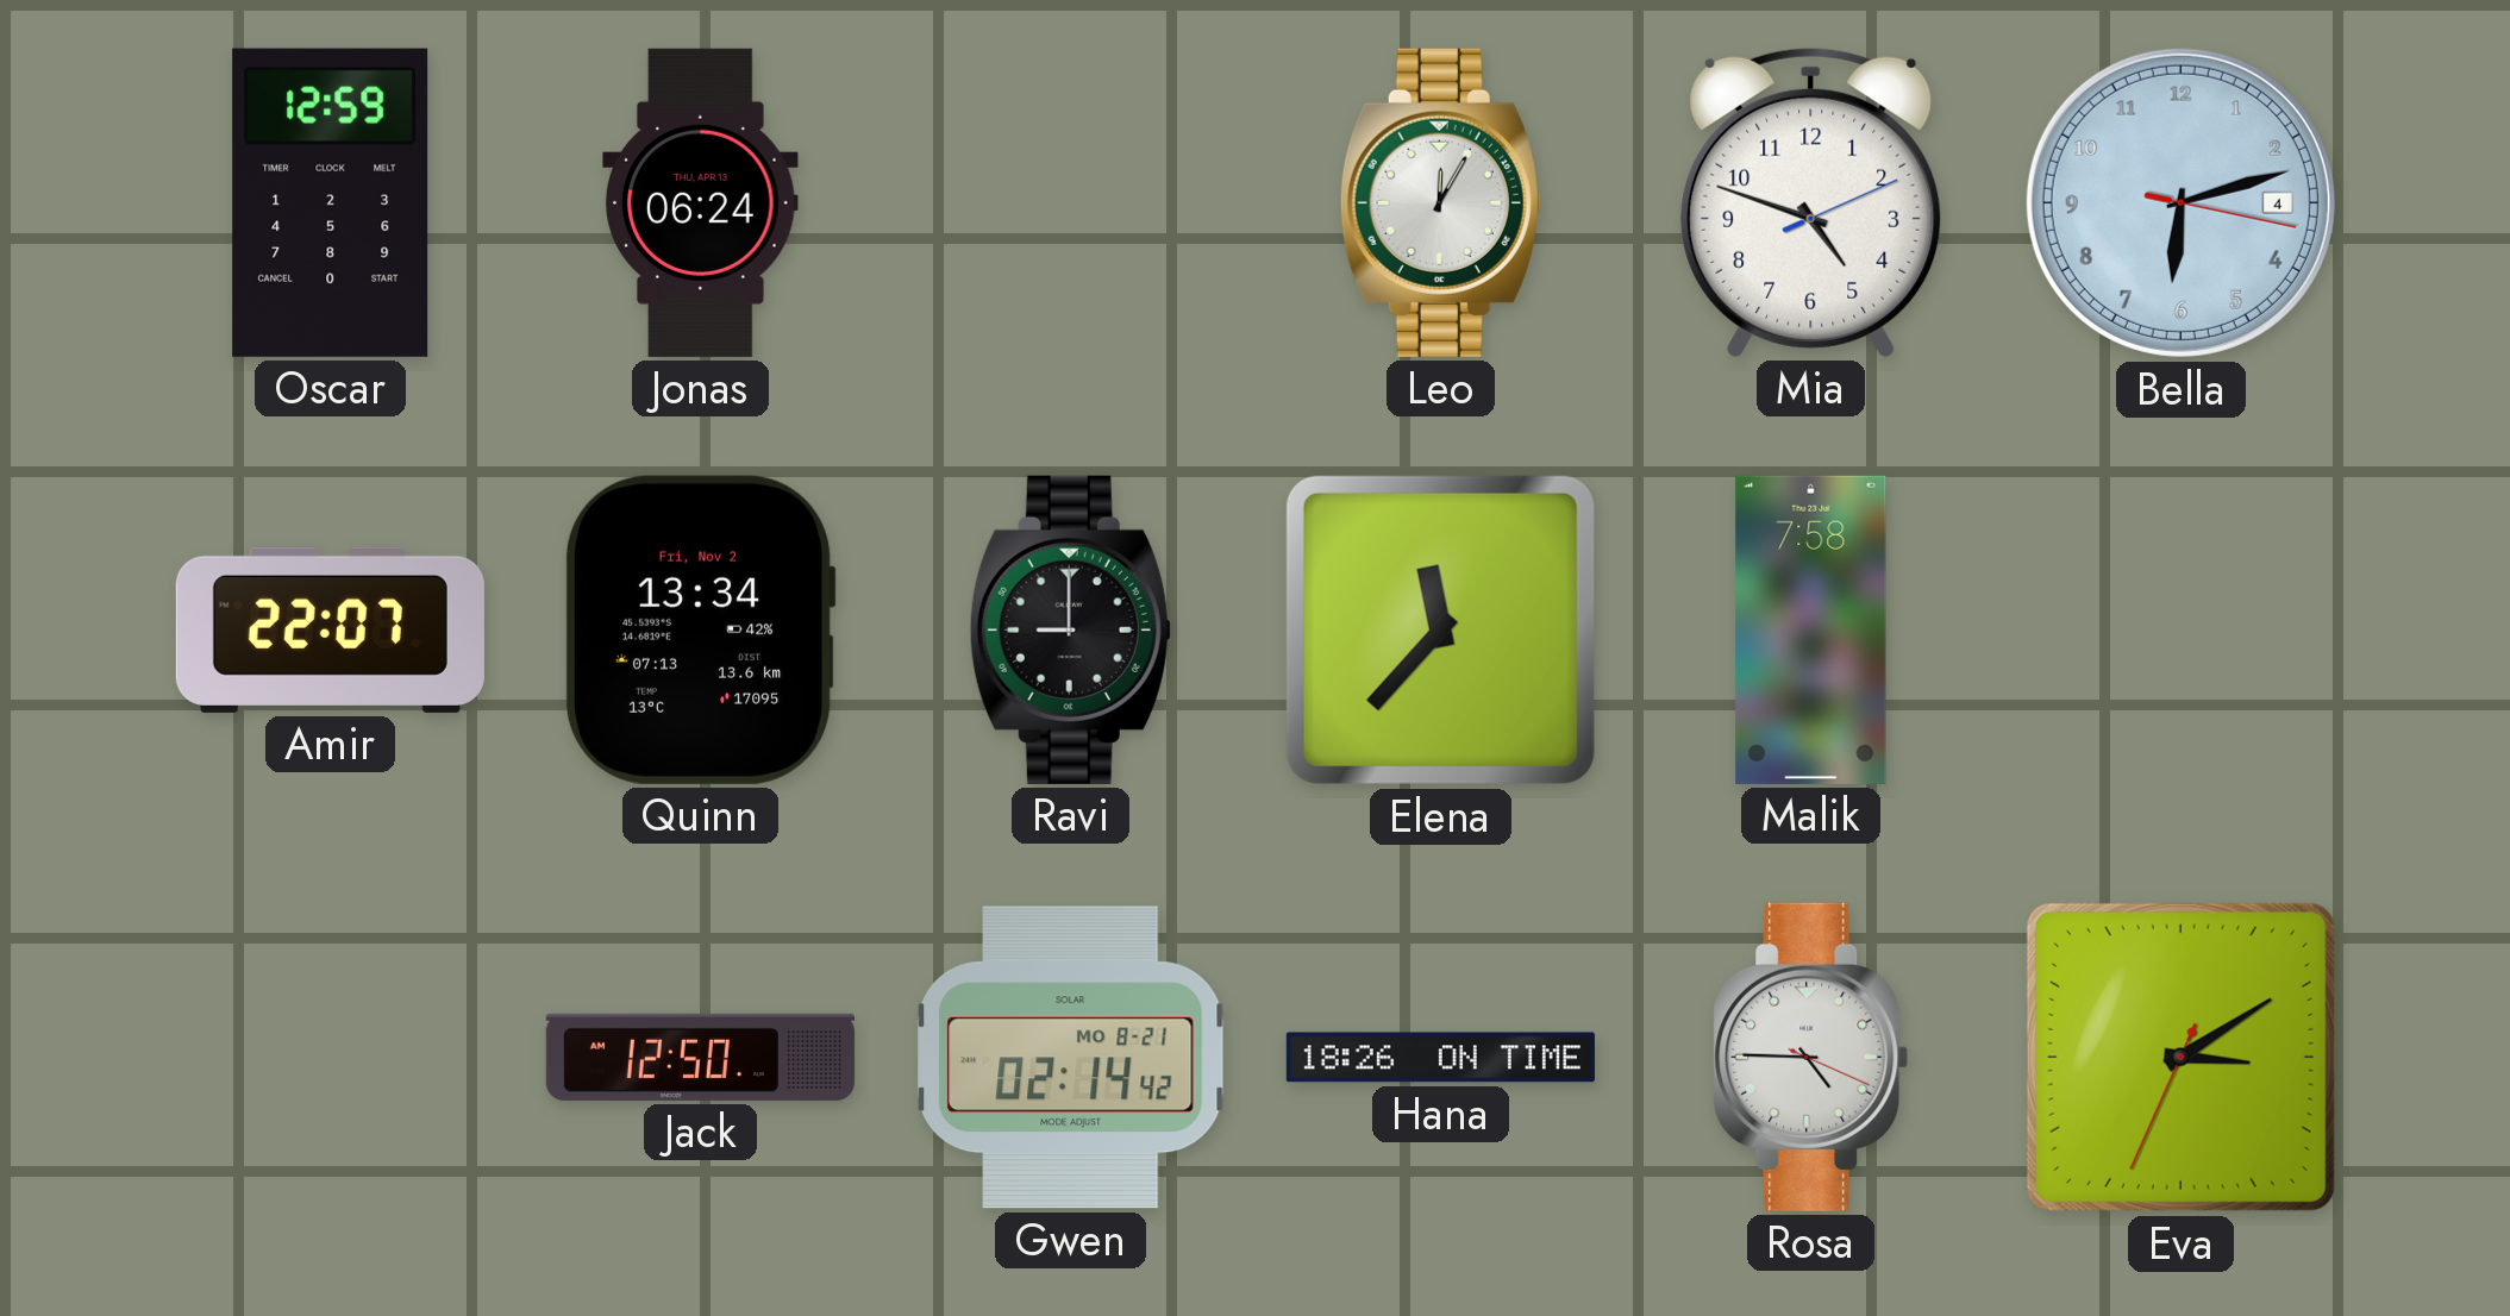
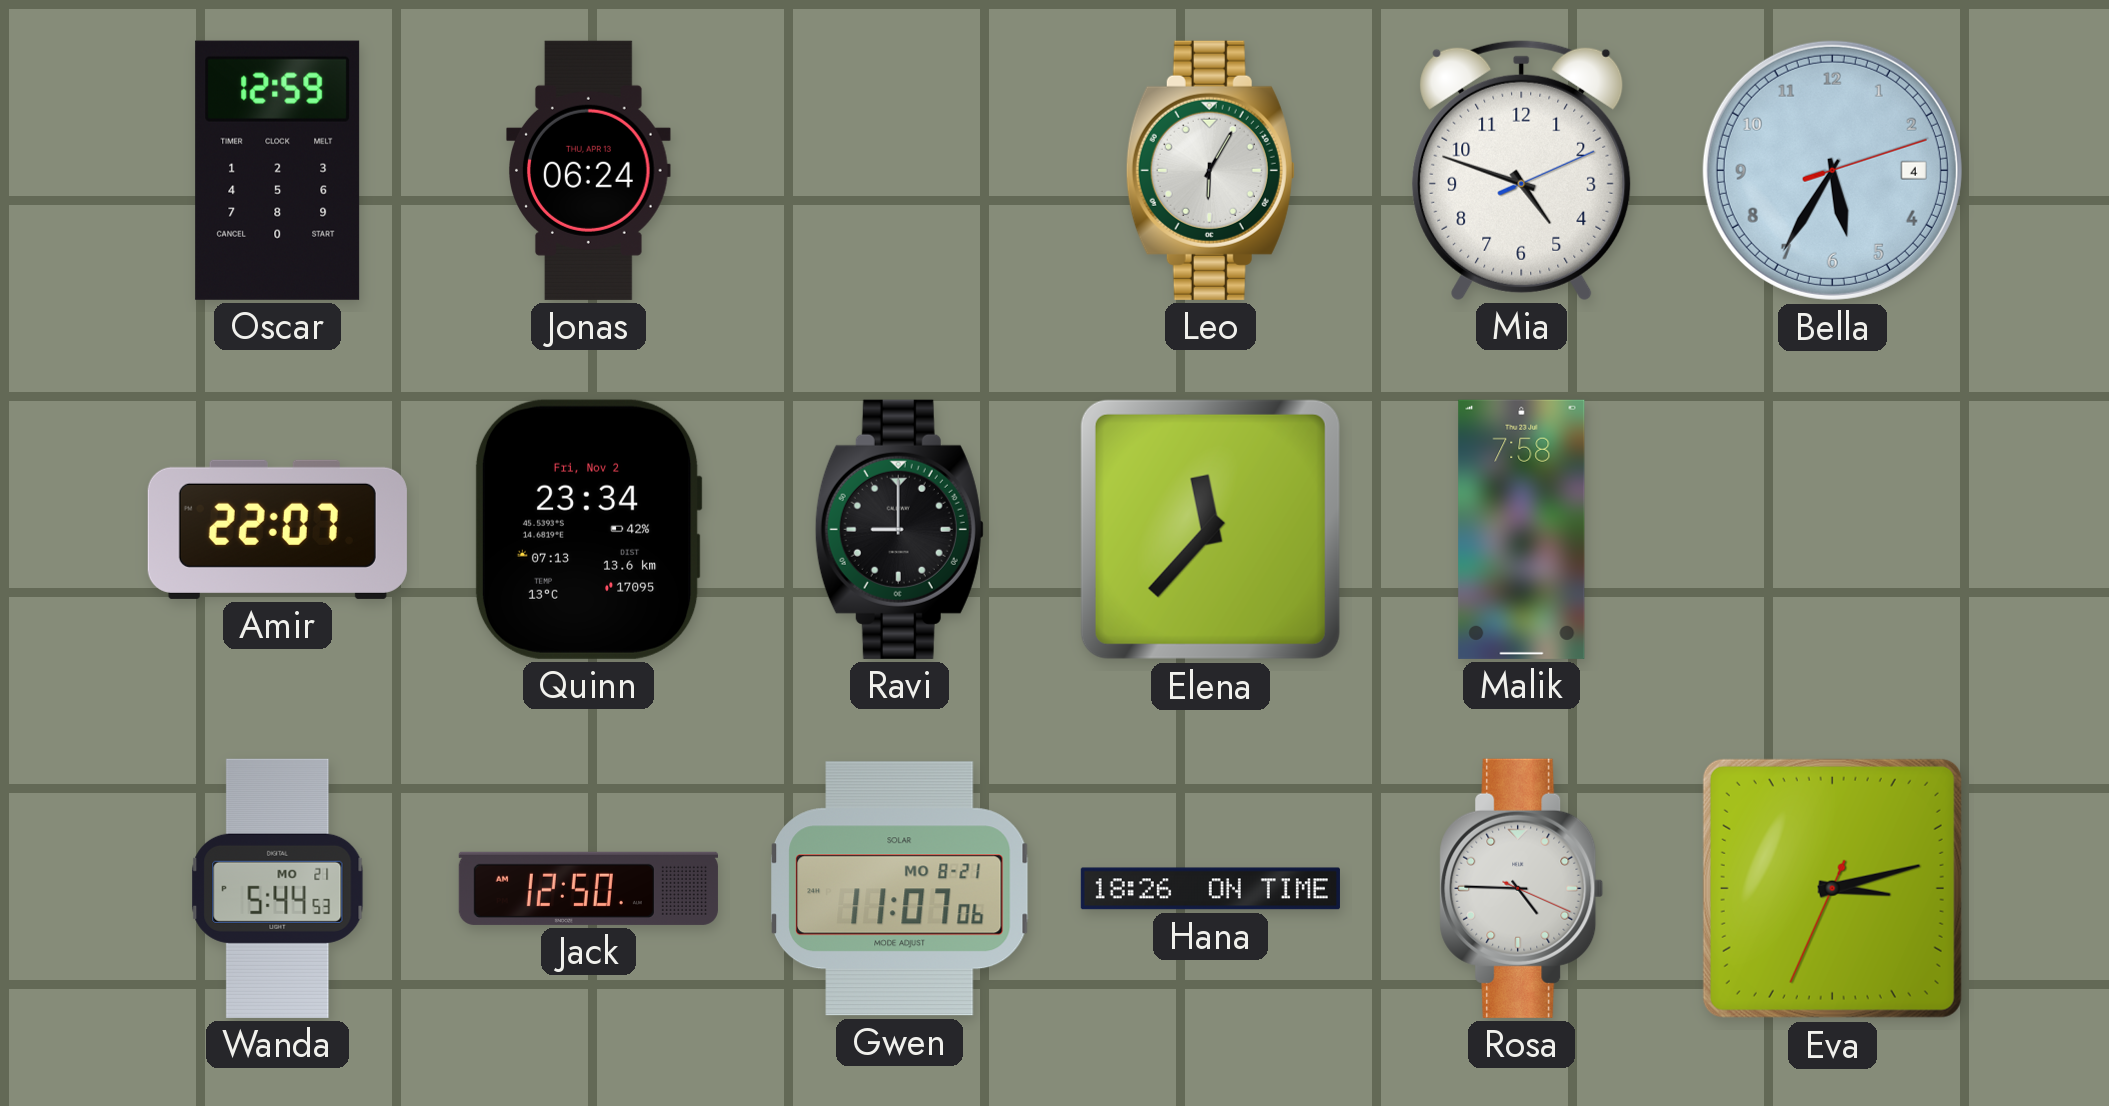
Leo: 12:05 -> 6:05
Bella: 6:12 -> 5:35
Quinn: 13:34 -> 23:34
Wanda: none -> 5:44
Gwen: 02:14 -> 11:07
Eva: 3:09 -> 3:12
